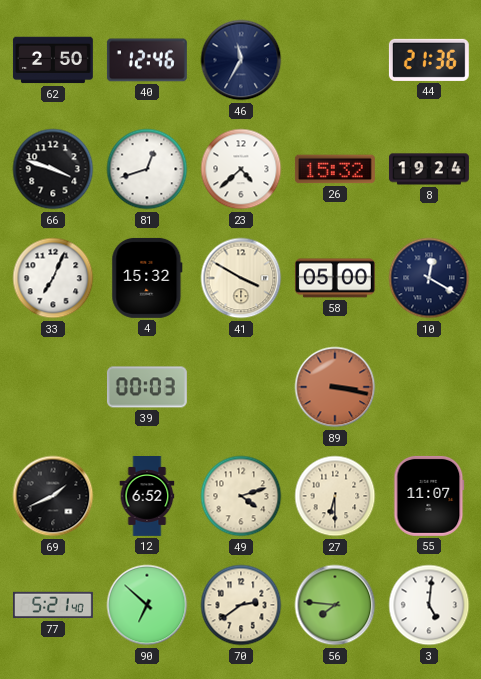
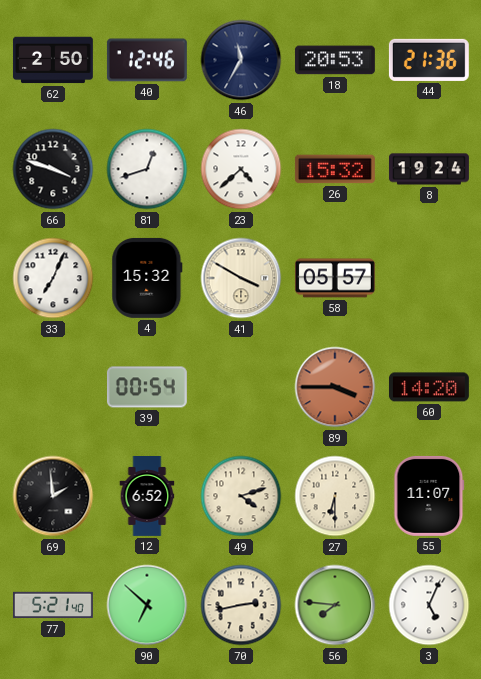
18: none -> 20:53
58: 05:00 -> 05:57
10: 12:20 -> none
39: 00:03 -> 00:54
89: 3:17 -> 3:45
60: none -> 14:20
69: 1:41 -> 1:59
70: 2:39 -> 2:43
3: 5:01 -> 5:04
